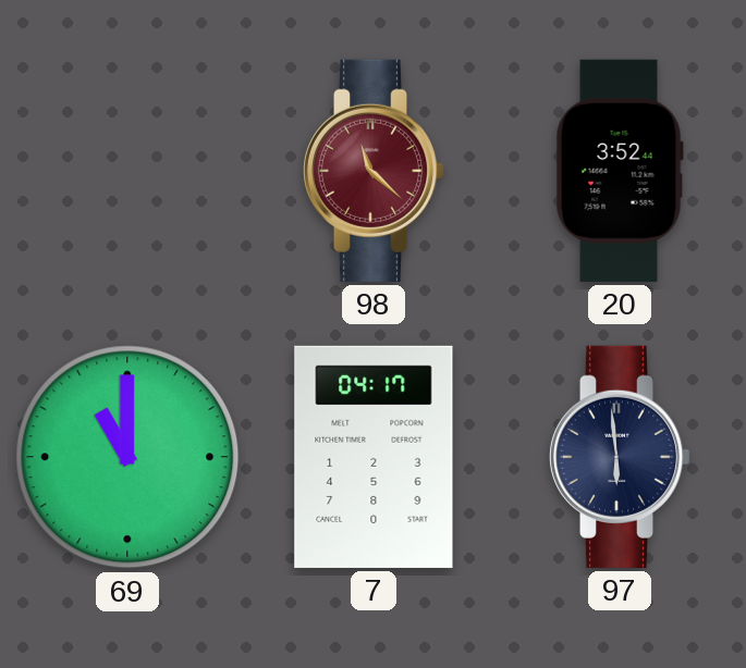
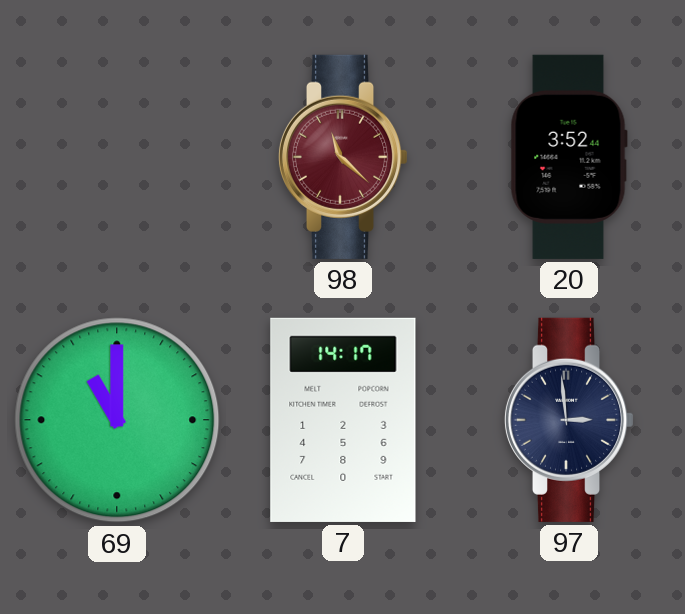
7: 04:17 -> 14:17
97: 5:59 -> 2:59
